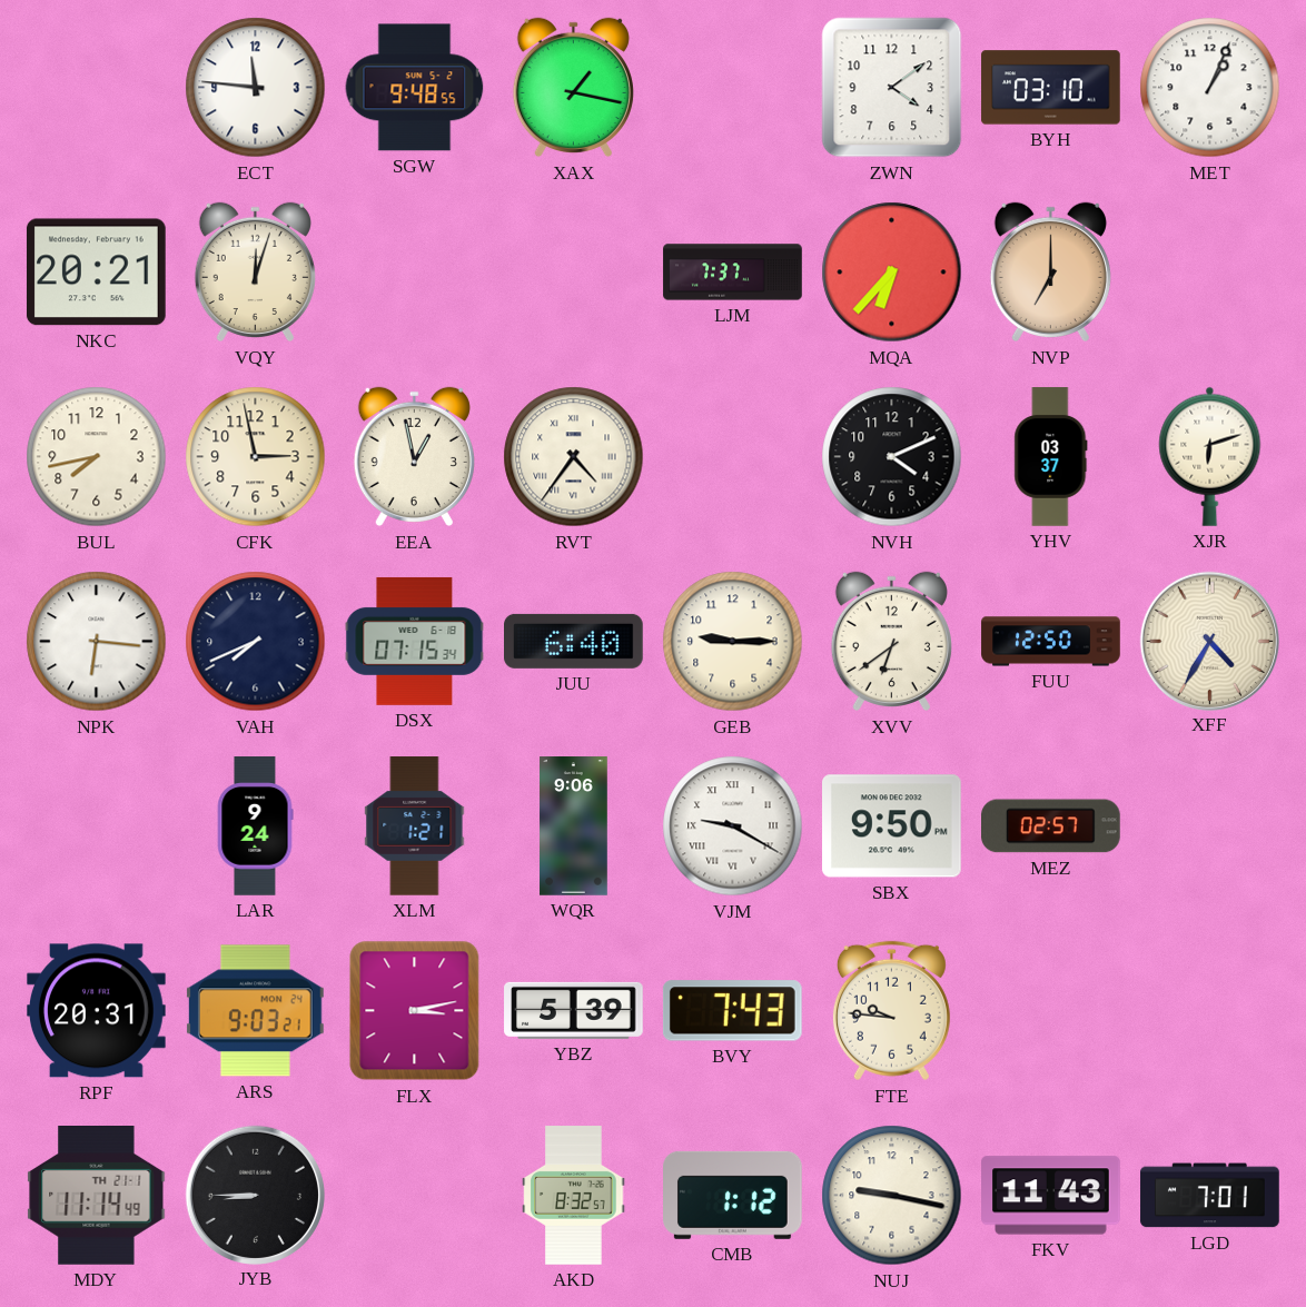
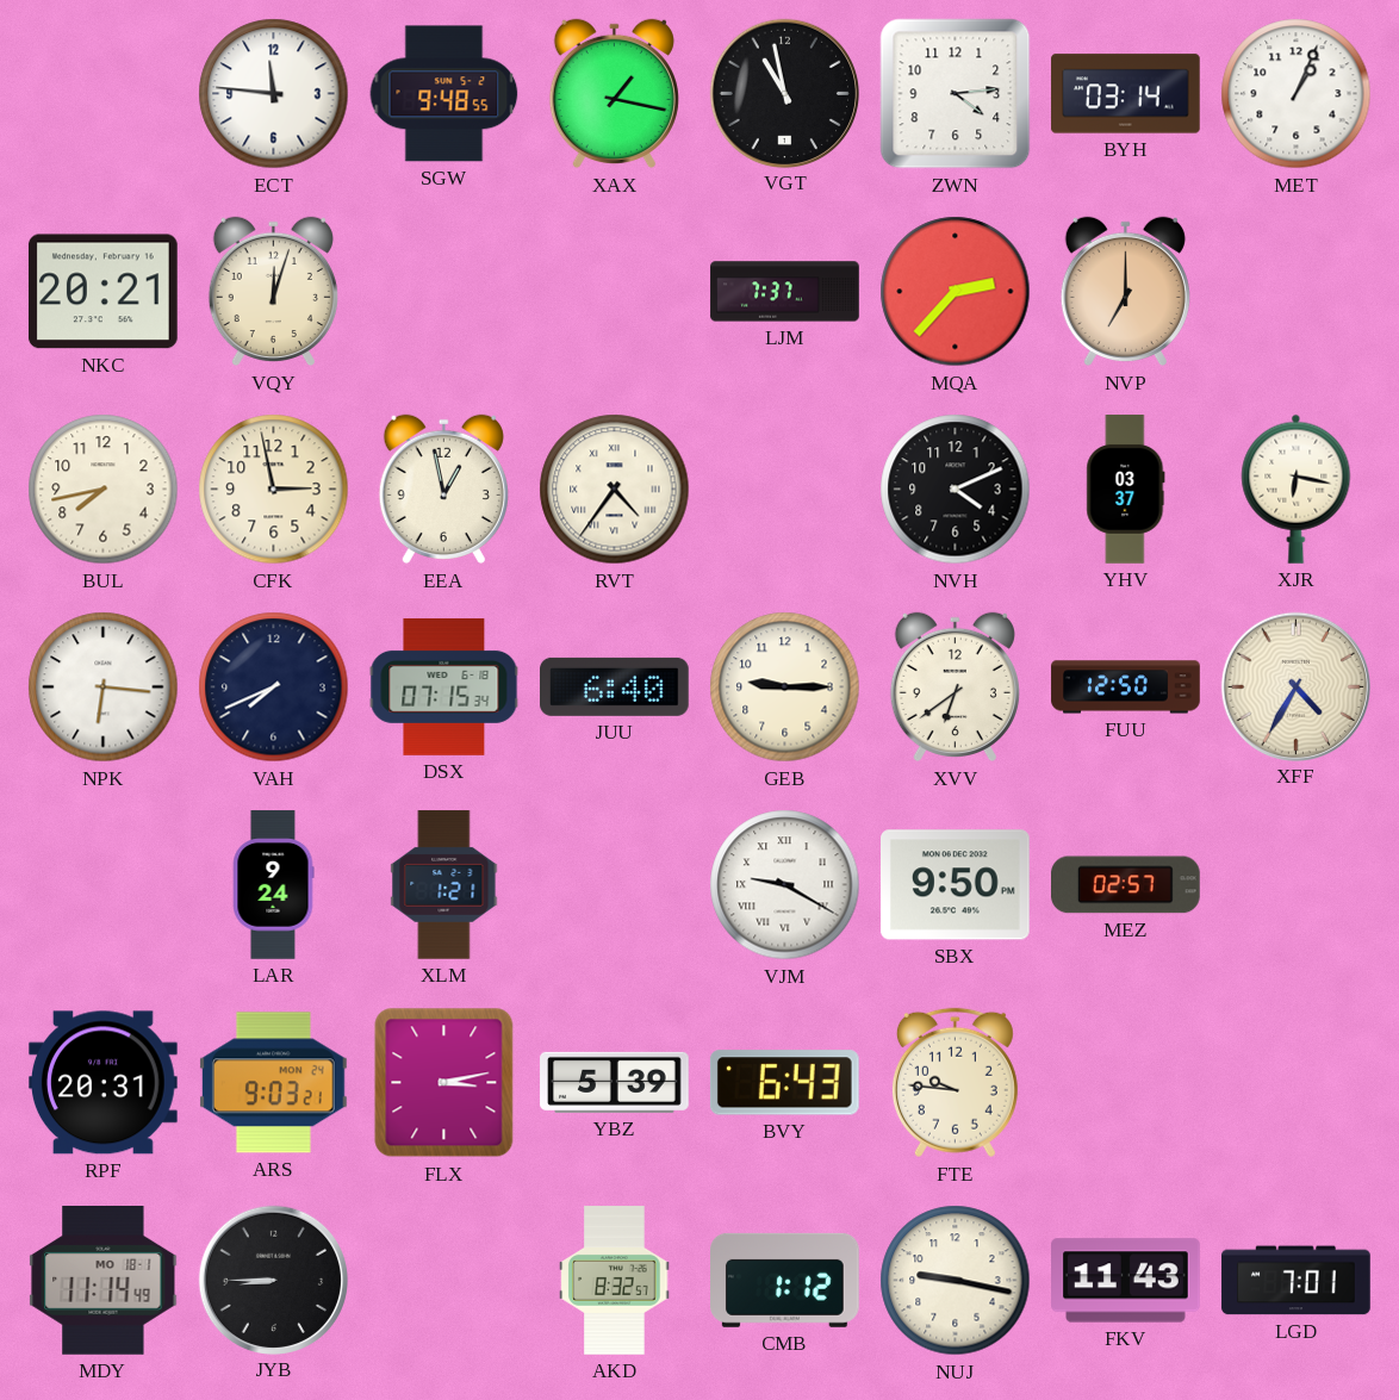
VGT: none -> 10:58
ZWN: 4:09 -> 4:14
BYH: 03:10 -> 03:14
MQA: 6:37 -> 2:37
XJR: 6:12 -> 6:17
WQR: 9:06 -> none
BVY: 7:43 -> 6:43
MDY date: TH 21-1 -> MO 18-1
